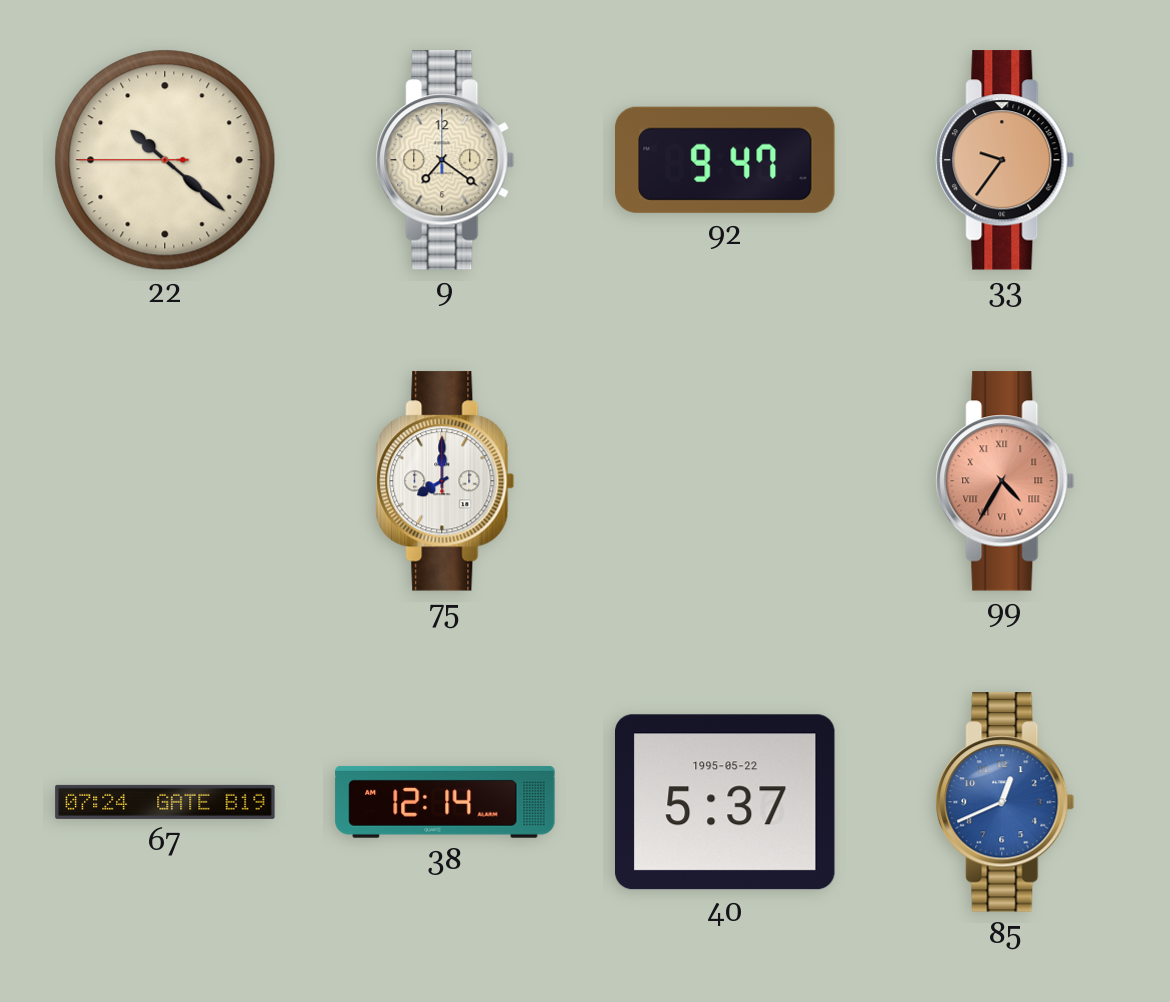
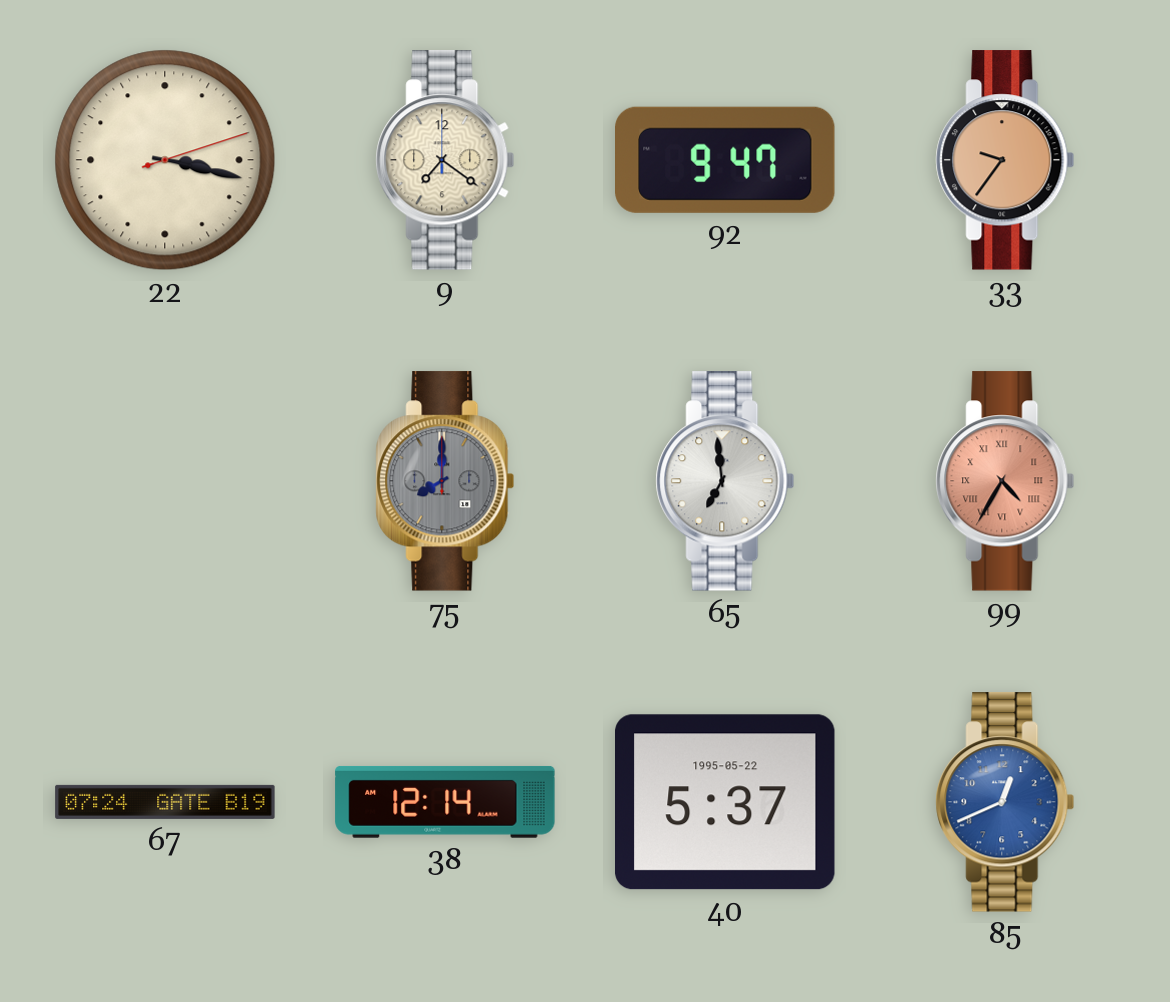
22: 10:21 -> 3:17
75 dial: white -> grey
65: none -> 6:59
